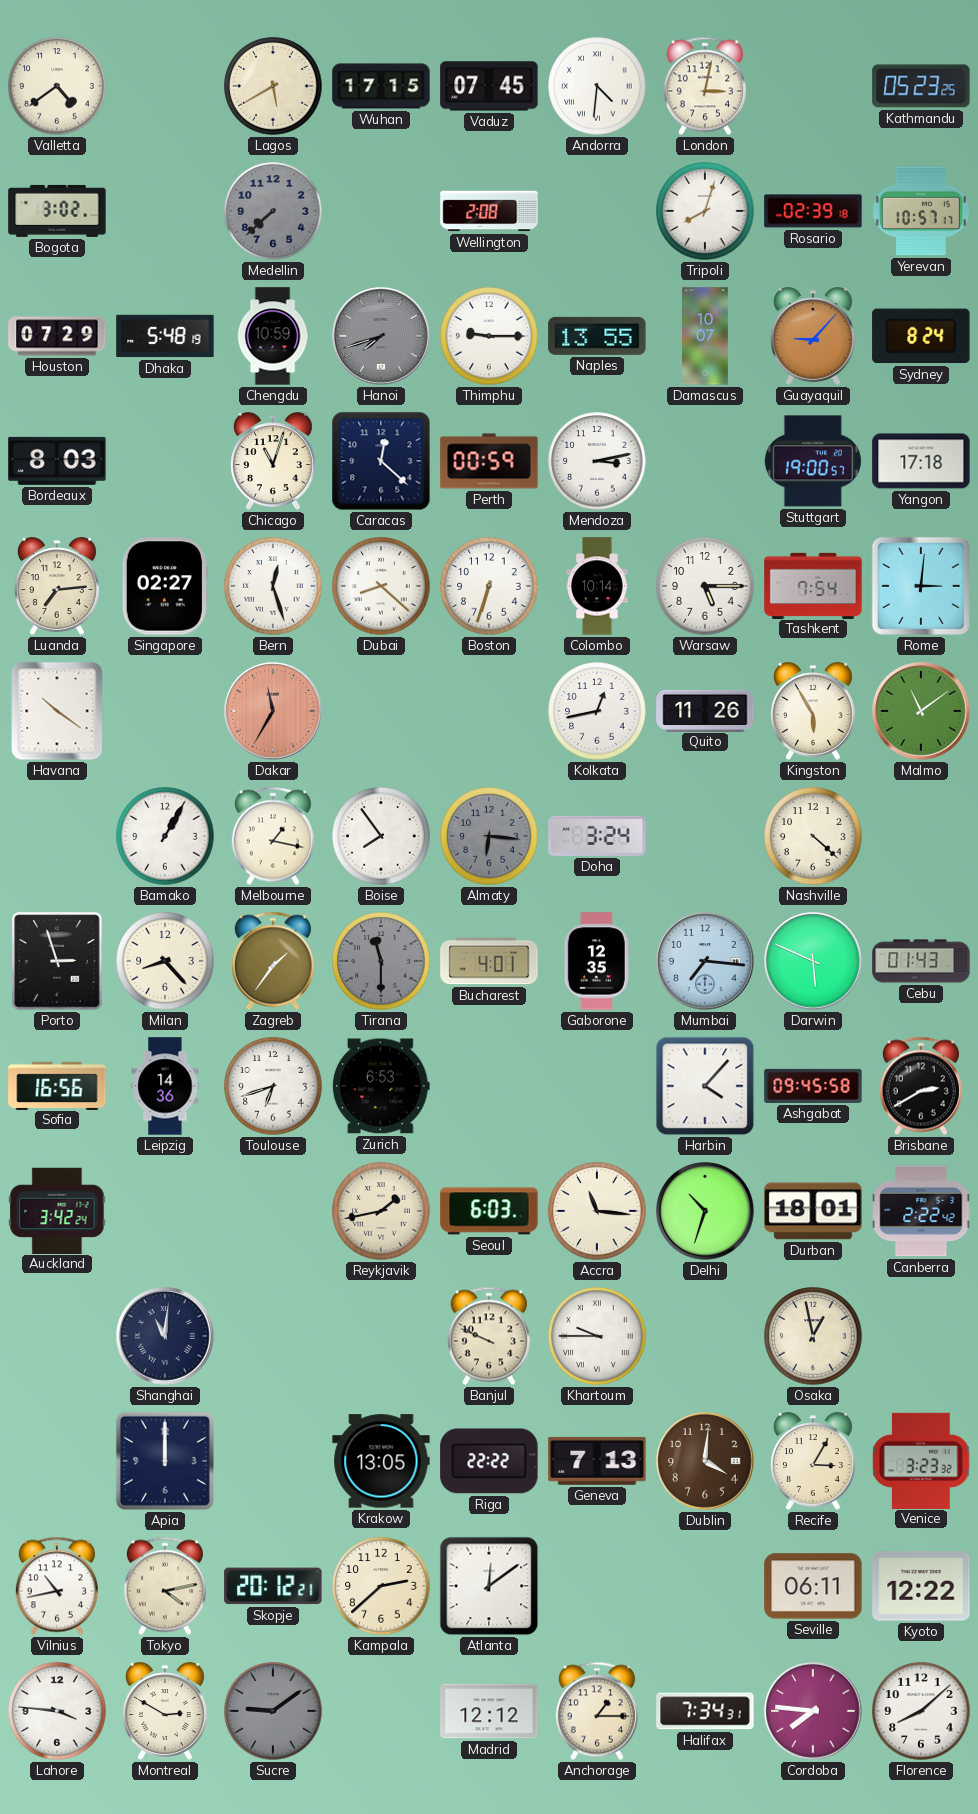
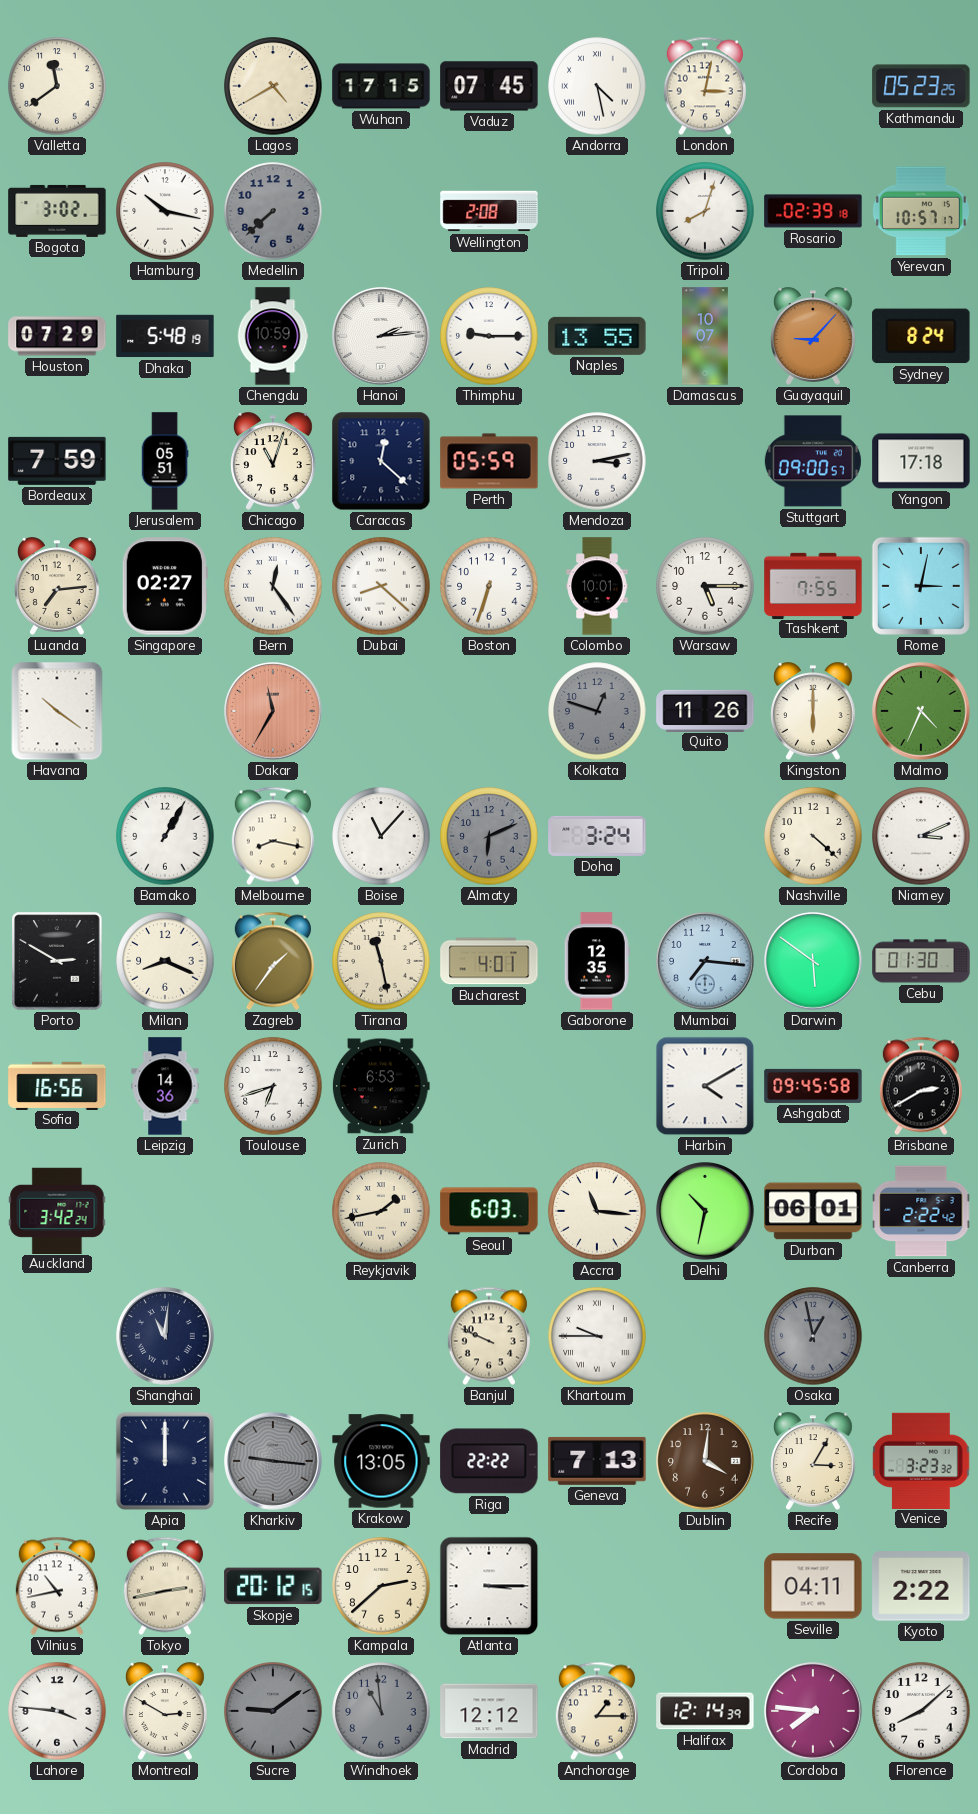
Valletta: 4:39 -> 11:39
Lagos: 5:40 -> 4:40
Andorra: 4:31 -> 4:28
Hamburg: none -> 10:17
Hanoi: 7:42 -> 2:14
Hanoi dial: grey -> white
Bordeaux: 8:03 -> 7:59
Jerusalem: none -> 05:51
Perth: 00:59 -> 05:59
Stuttgart: 19:00 -> 09:00
Bern: 12:27 -> 12:24
Colombo: 10:14 -> 10:01
Tashkent: 7:54 -> 7:55
Rome: 3:01 -> 3:02
Kolkata: 12:43 -> 12:48
Kolkata dial: white -> grey
Kingston: 5:55 -> 6:00
Malmo: 11:09 -> 4:34
Melbourne: 1:17 -> 8:17
Boise: 7:54 -> 11:07
Almaty: 6:16 -> 6:11
Niamey: none -> 3:11
Porto: 2:57 -> 2:50
Milan: 8:23 -> 8:19
Tirana: 11:30 -> 11:28
Tirana dial: grey -> cream
Darwin: 5:49 -> 5:51
Cebu: 01:43 -> 01:30
Harbin: 4:07 -> 4:10
Delhi: 10:33 -> 10:32
Durban: 18:01 -> 06:01
Osaka dial: cream -> grey
Kharkiv: none -> 9:16
Tokyo: 4:13 -> 2:43
Skopje: 20:12:21 -> 20:12:15
Atlanta: 12:09 -> 3:15
Seville: 06:11 -> 04:11
Kyoto: 12:22 -> 2:22
Windhoek: none -> 10:59
Halifax: 7:34 -> 12:14
